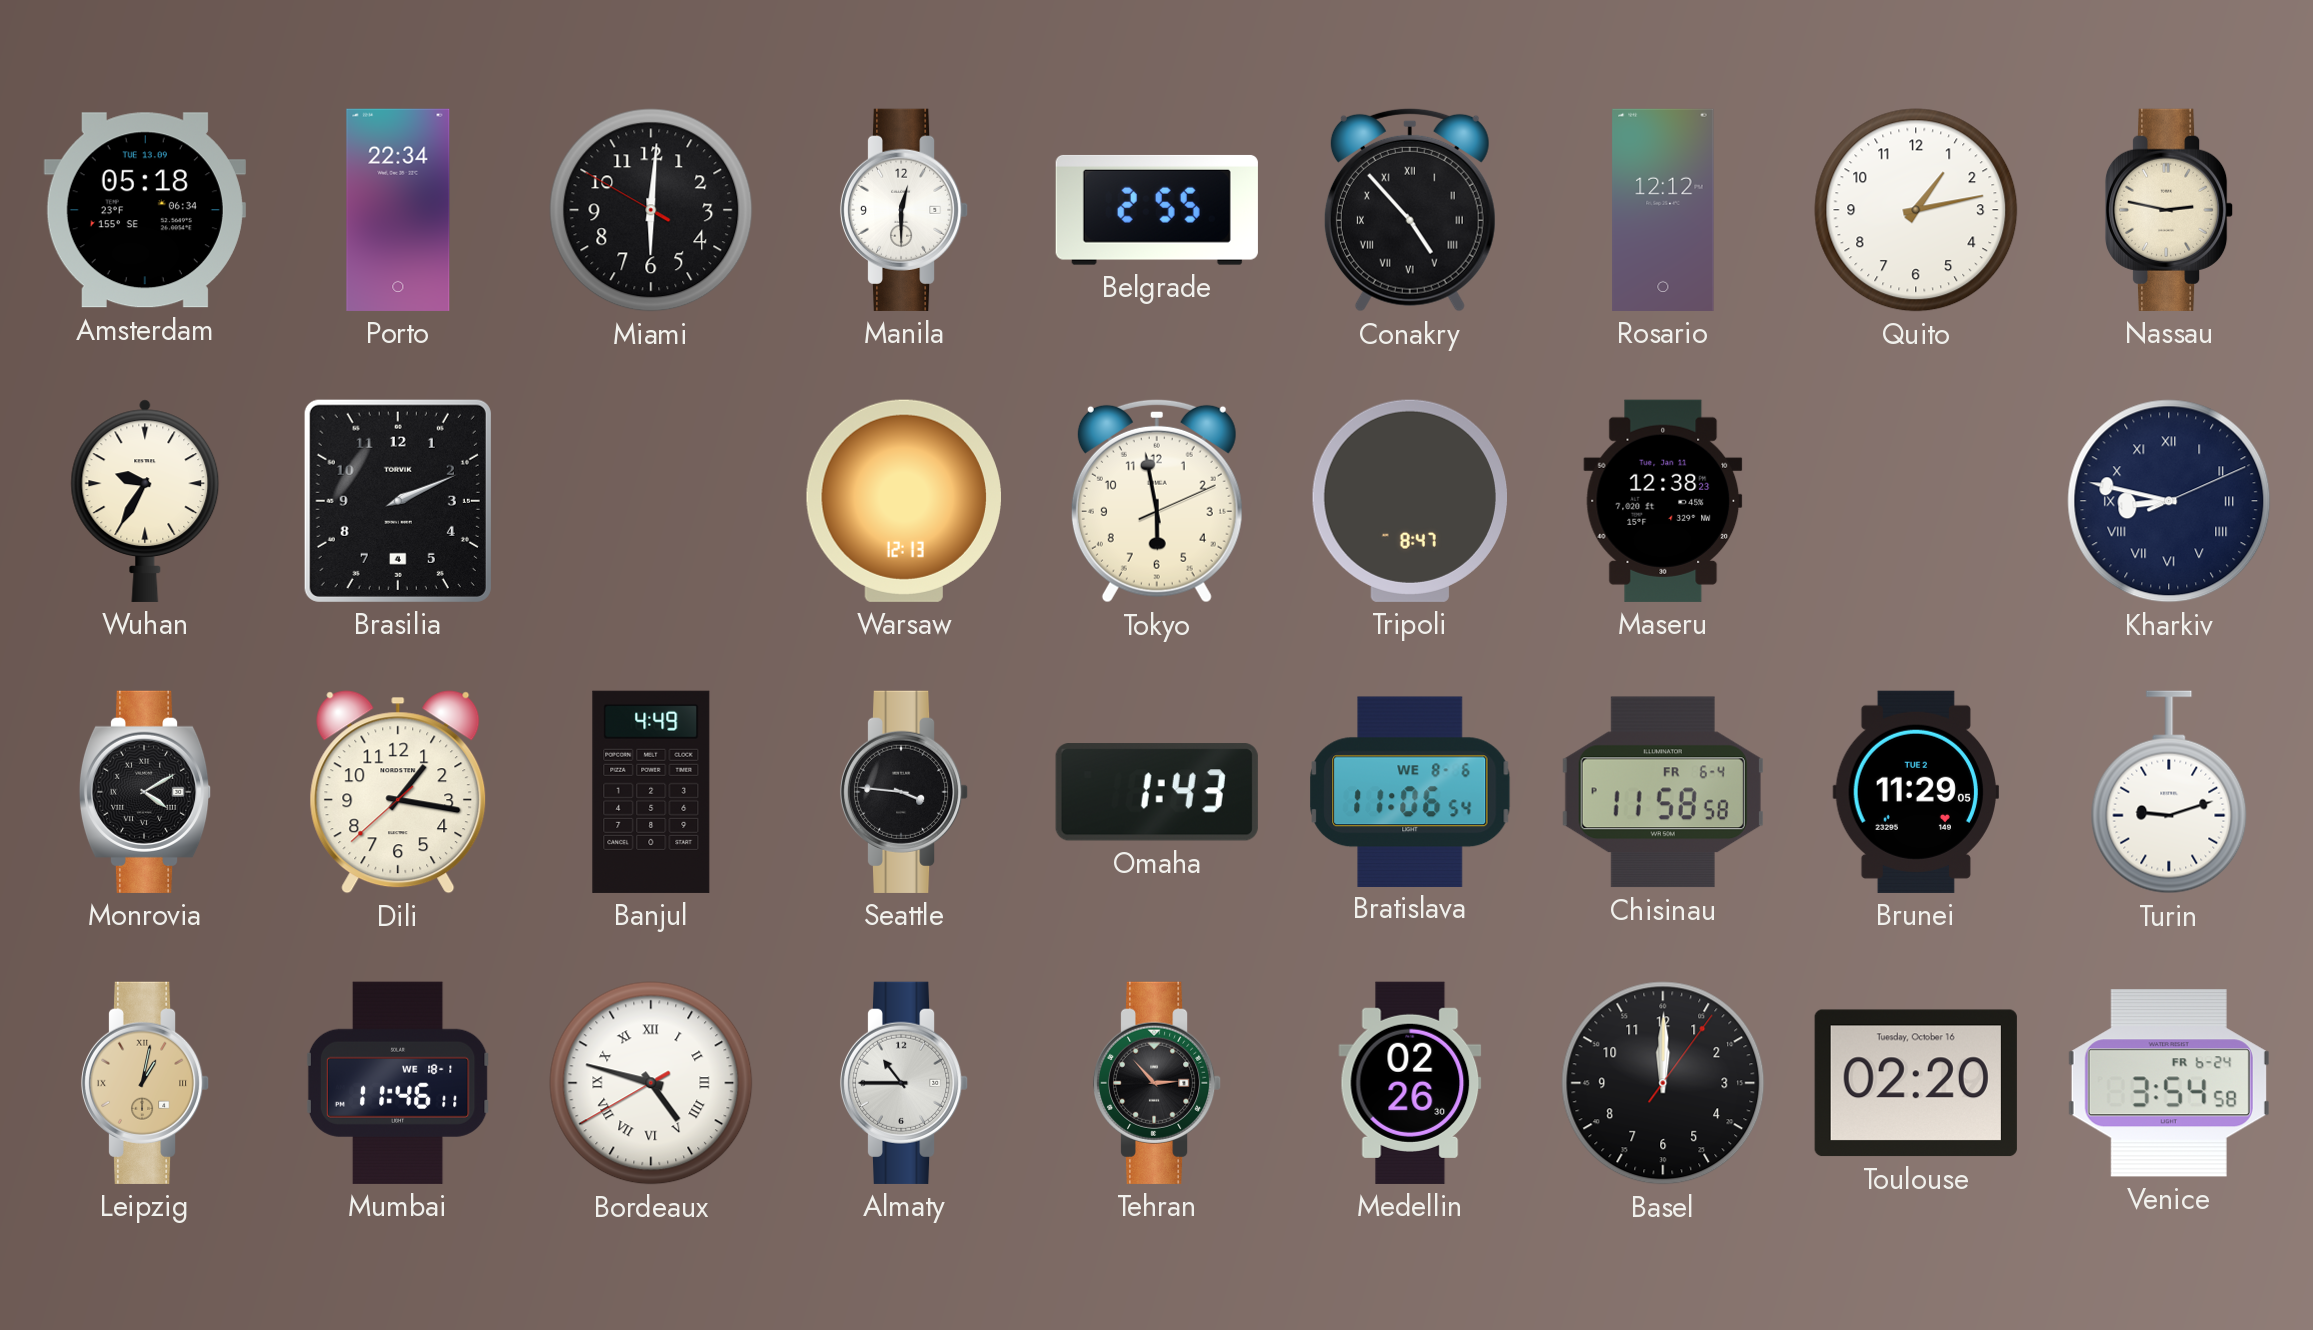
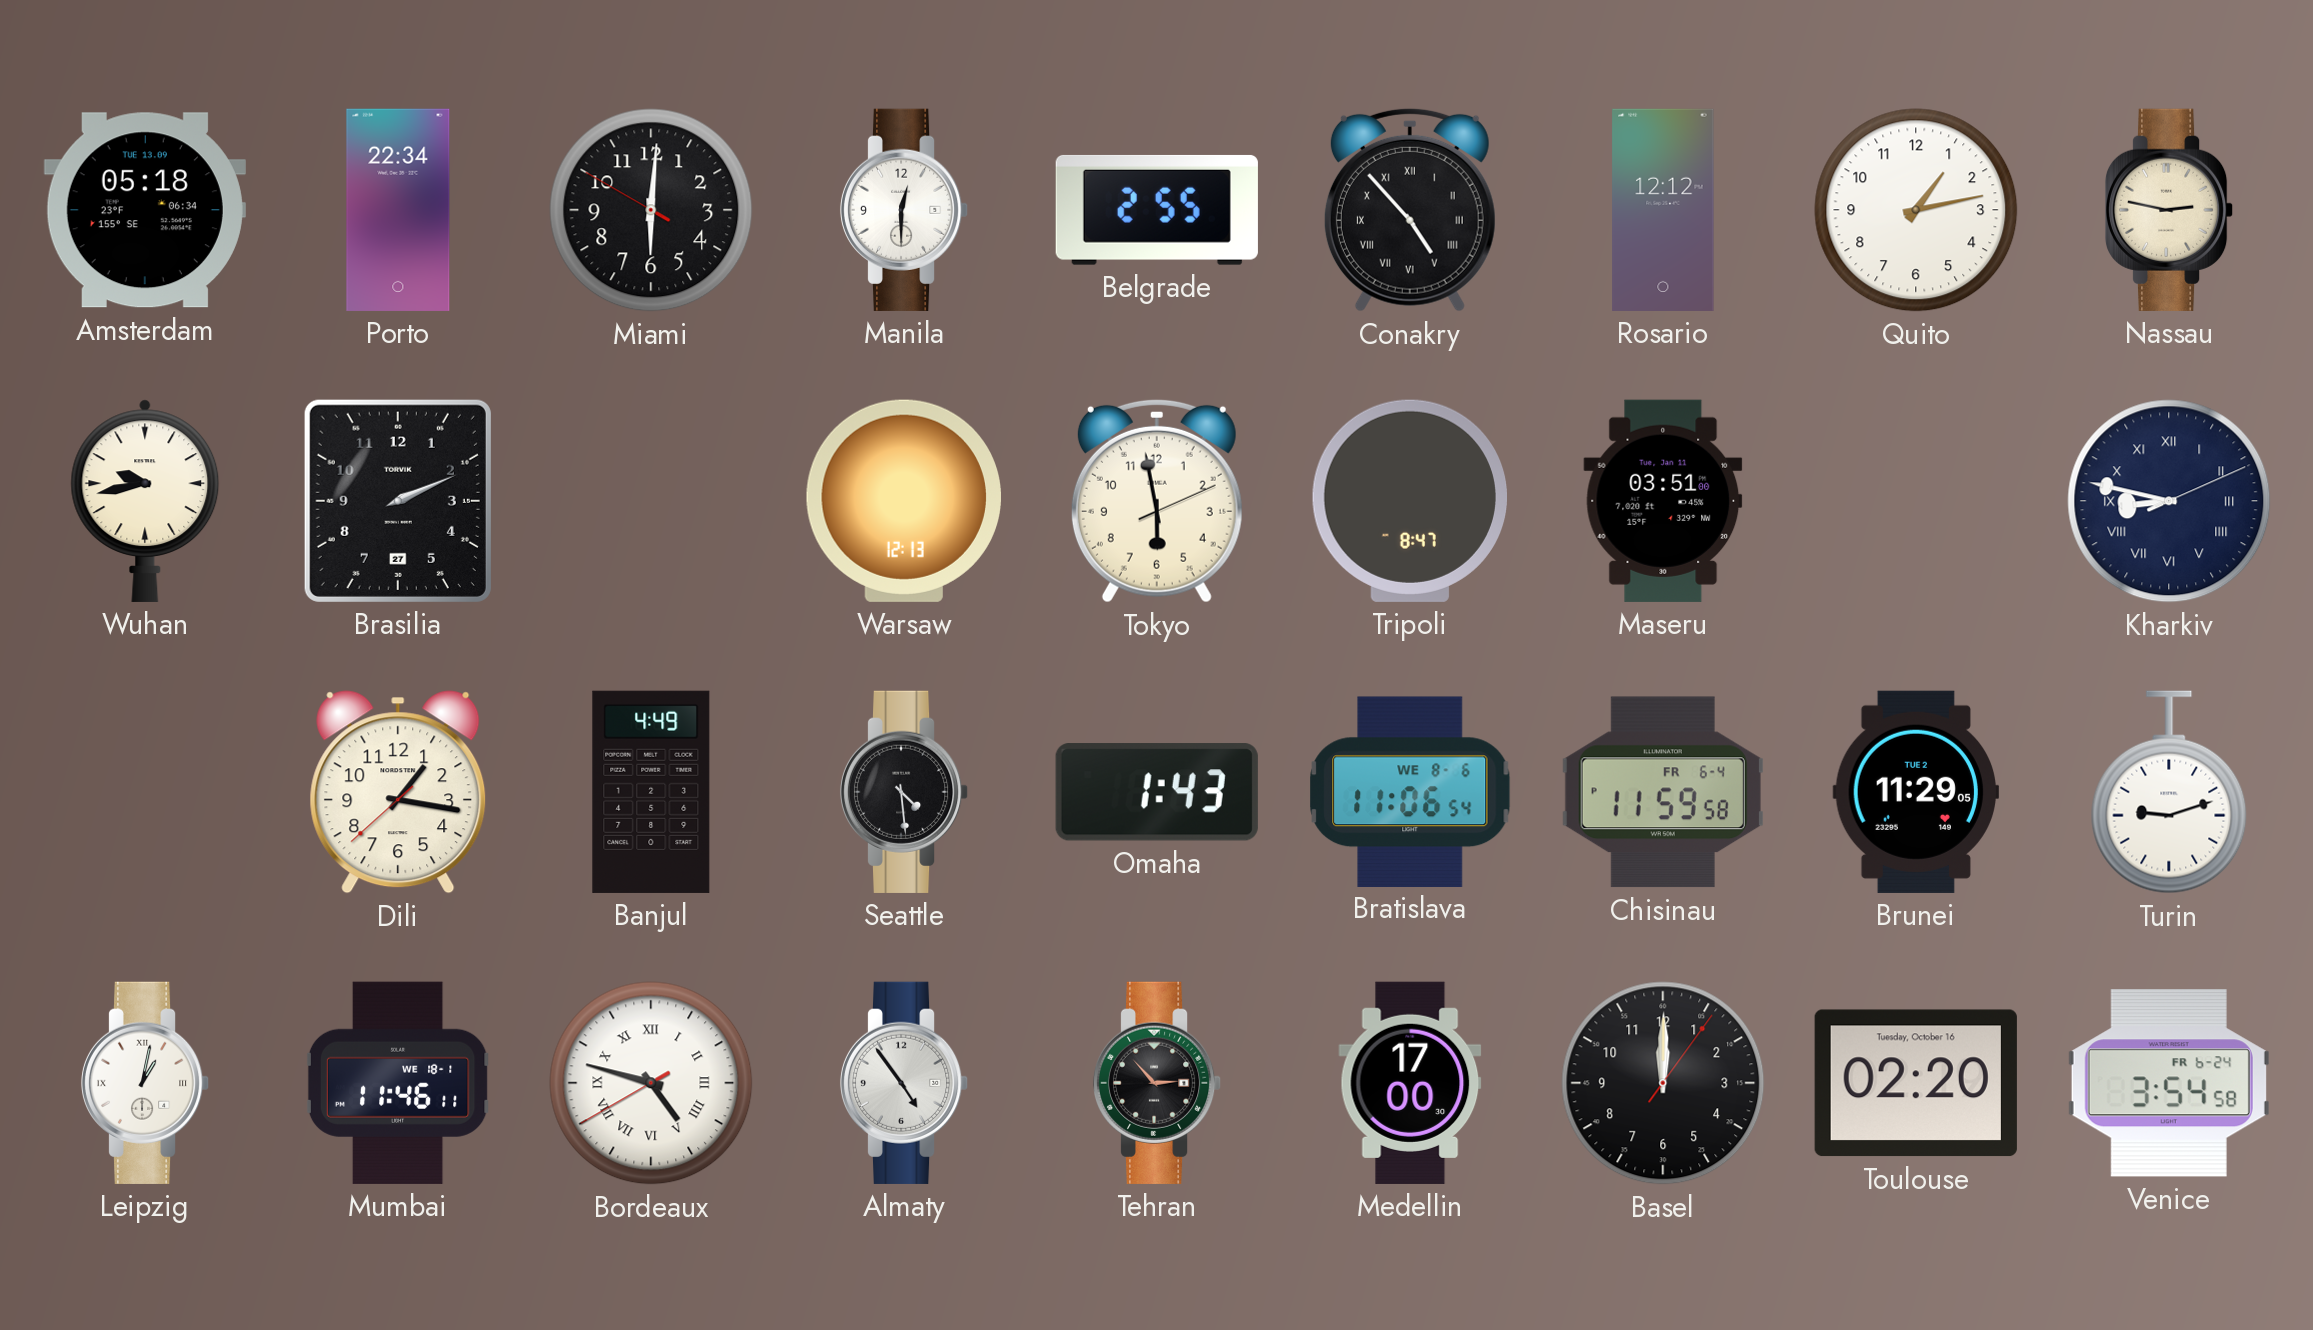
Wuhan: 9:35 -> 9:43
Brasilia date: 4 -> 27
Maseru: 12:38 -> 03:51
Monrovia: 4:10 -> none
Seattle: 3:46 -> 4:29
Chisinau: 11:58 -> 11:59
Leipzig dial: champagne -> white
Almaty: 10:45 -> 4:54
Medellin: 02:26 -> 17:00
